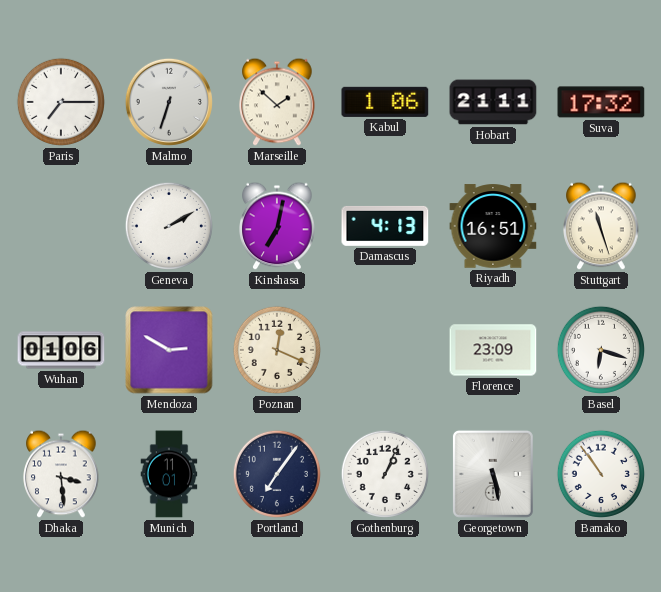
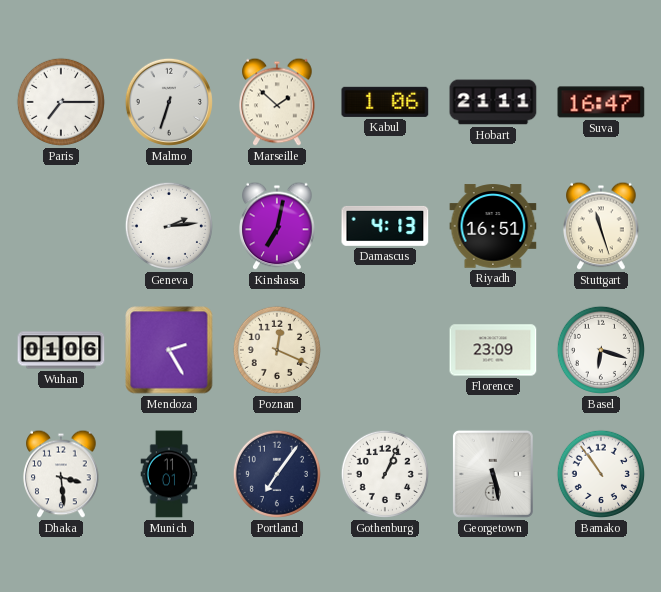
Suva: 17:32 -> 16:47
Geneva: 2:10 -> 2:14
Mendoza: 2:50 -> 2:25
